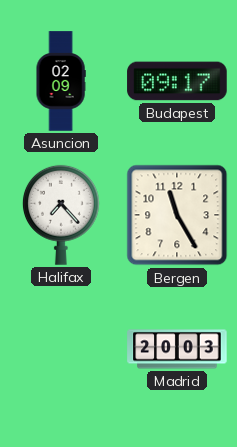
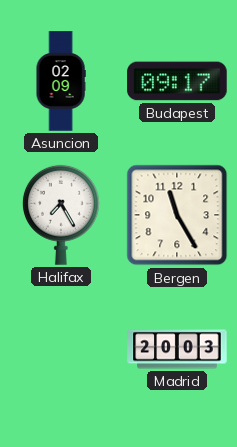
Halifax: 7:23 -> 7:25
